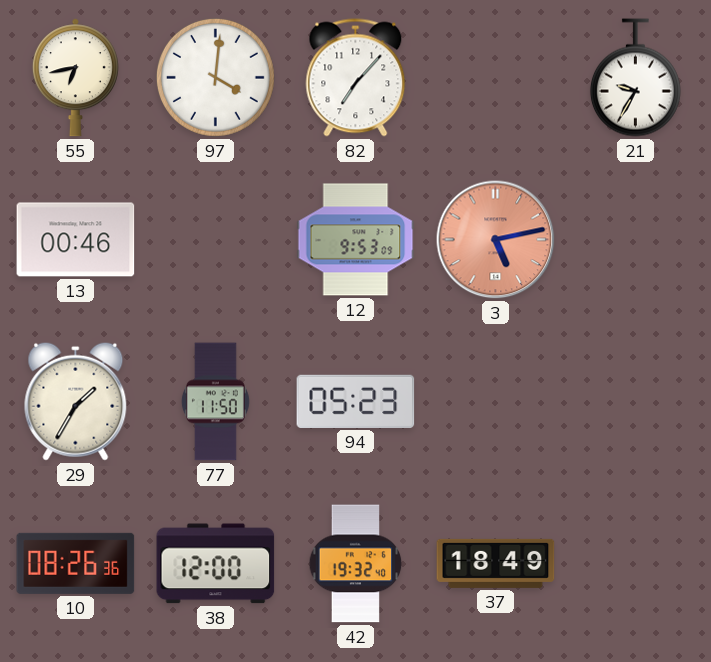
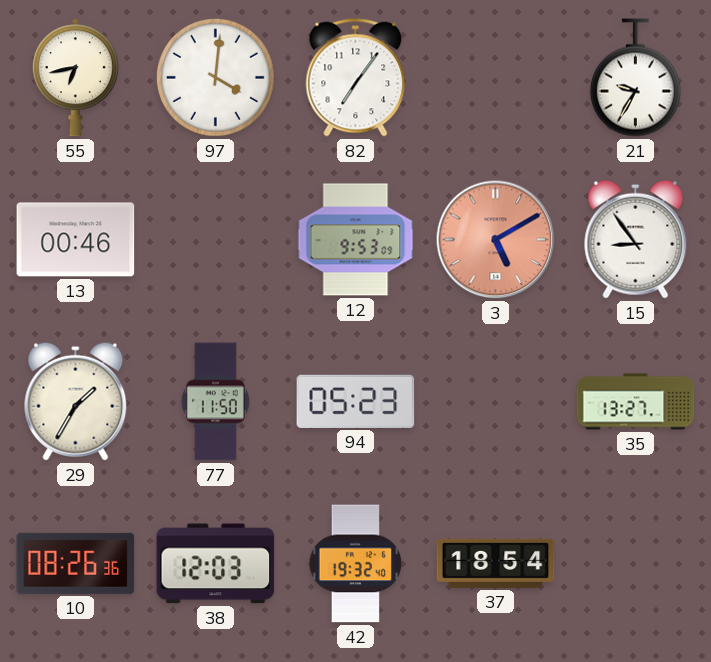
82: 7:07 -> 7:06
3: 5:13 -> 5:10
15: none -> 8:54
35: none -> 13:27
38: 12:00 -> 12:03
37: 18:49 -> 18:54
